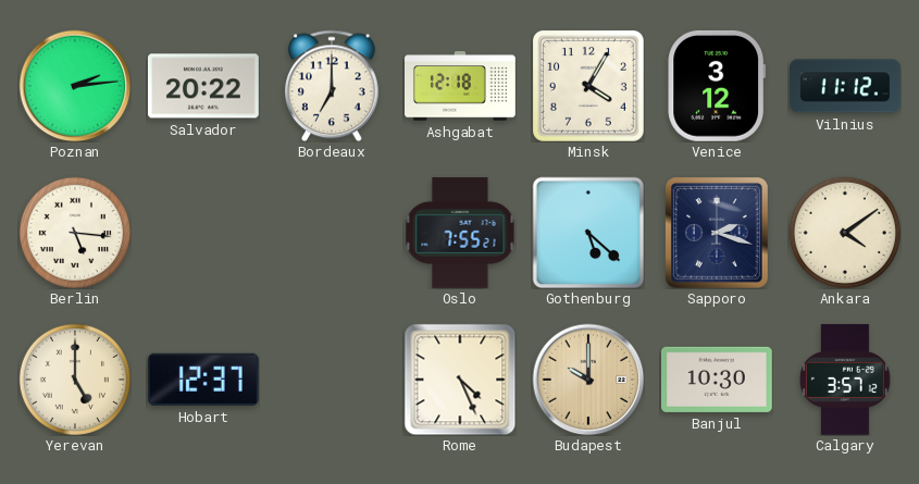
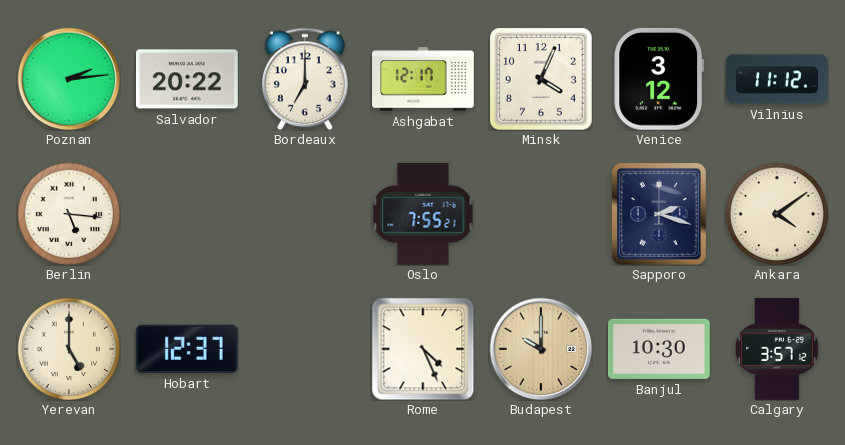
Ashgabat: 12:18 -> 12:17
Minsk: 4:05 -> 4:04
Gothenburg: 5:22 -> none
